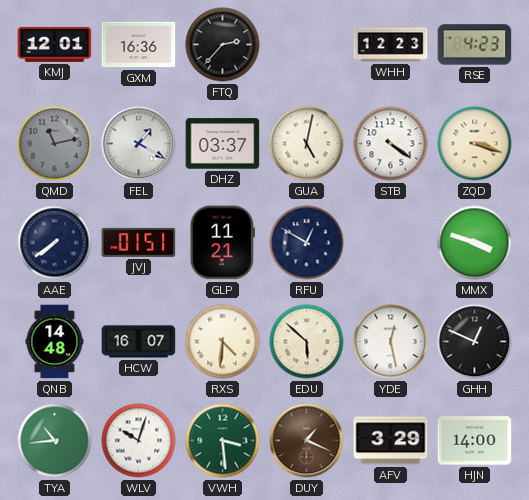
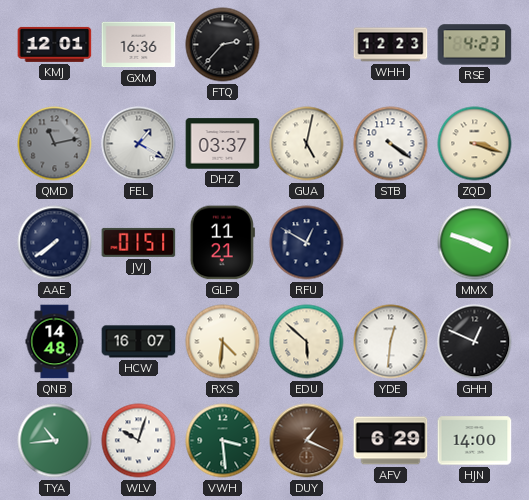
YDE: 12:28 -> 12:31
AFV: 3:29 -> 6:29
